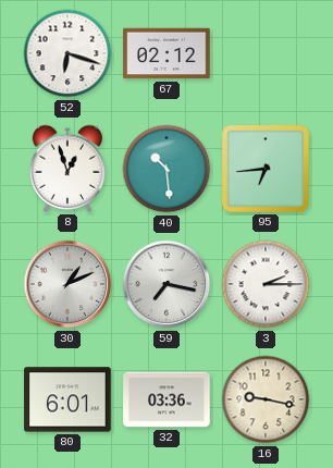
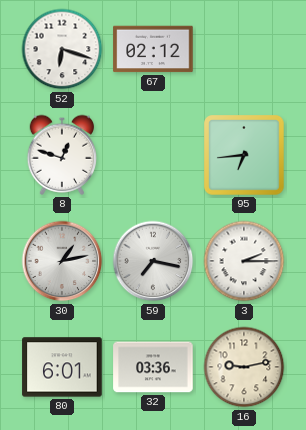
8: 12:57 -> 12:48
40: 10:29 -> none
30: 1:11 -> 1:13
16: 9:17 -> 9:13
